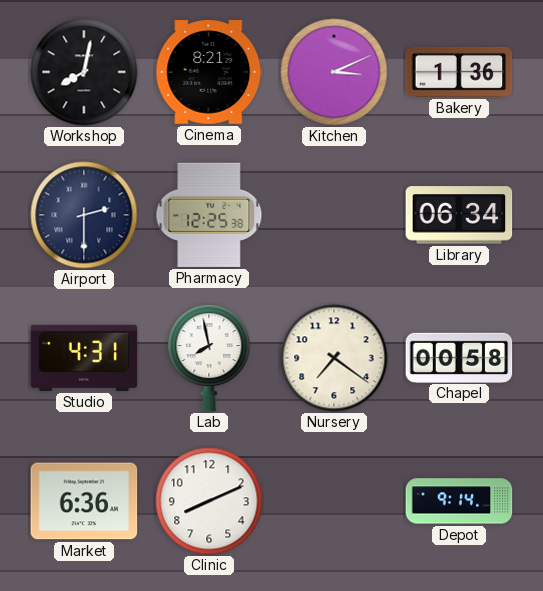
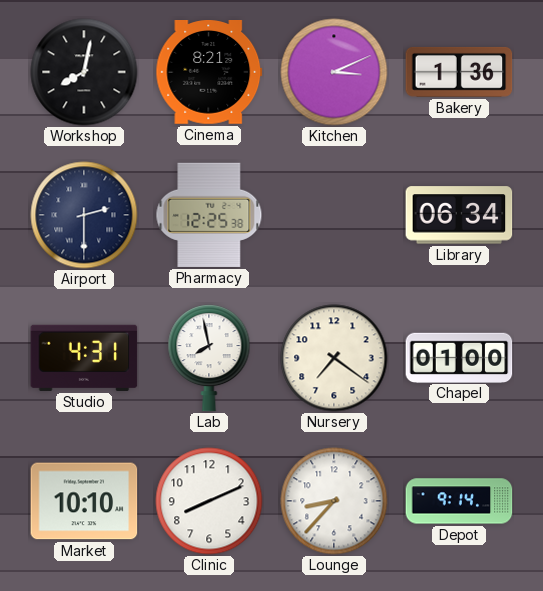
Chapel: 00:58 -> 01:00
Market: 6:36 -> 10:10
Lounge: none -> 8:37
